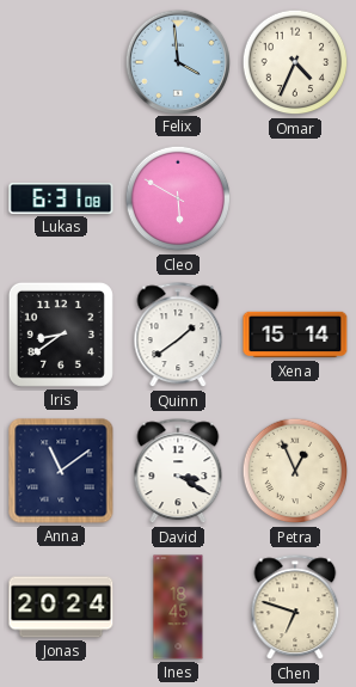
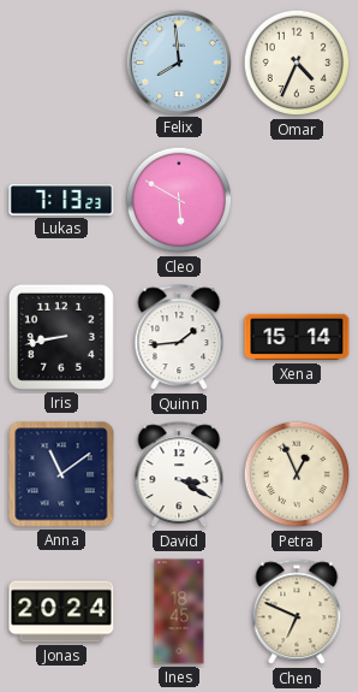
Felix: 3:59 -> 7:59
Lukas: 6:31 -> 7:13
Iris: 8:39 -> 8:43
Quinn: 1:39 -> 1:44
Chen: 6:48 -> 6:49
